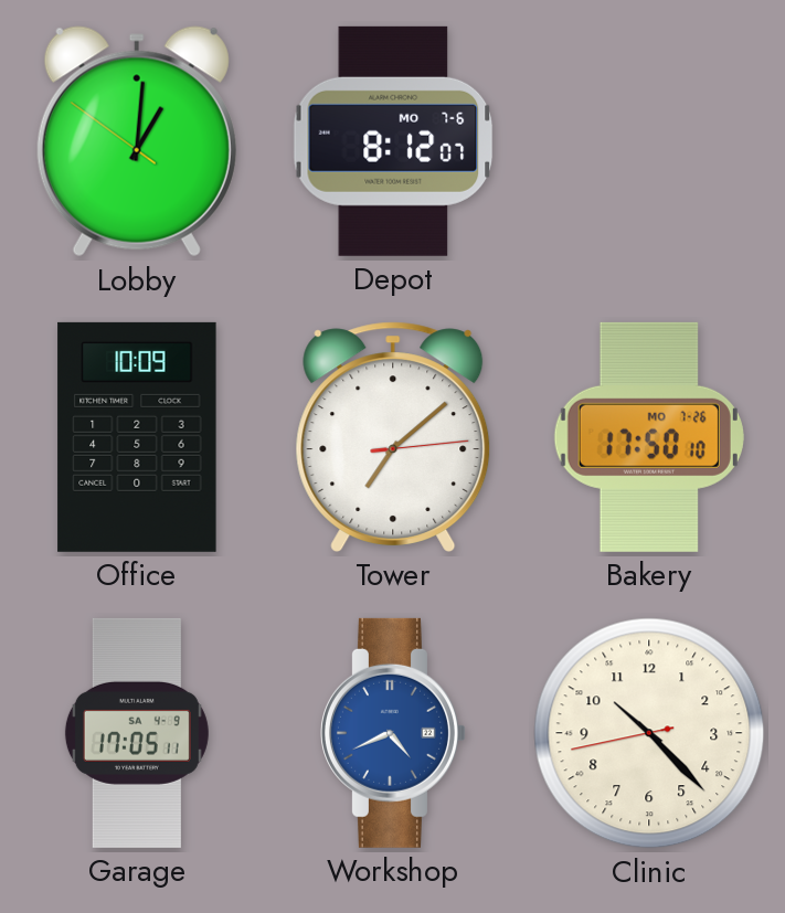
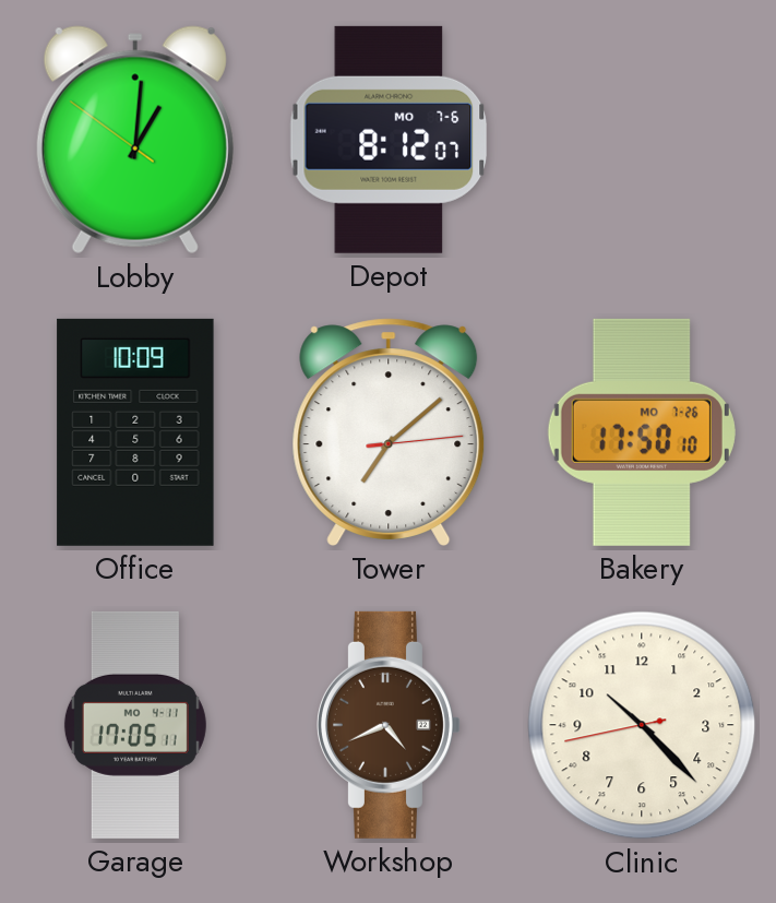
Garage date: SA 4-9 -> MO 4-11
Workshop dial: blue -> brown
